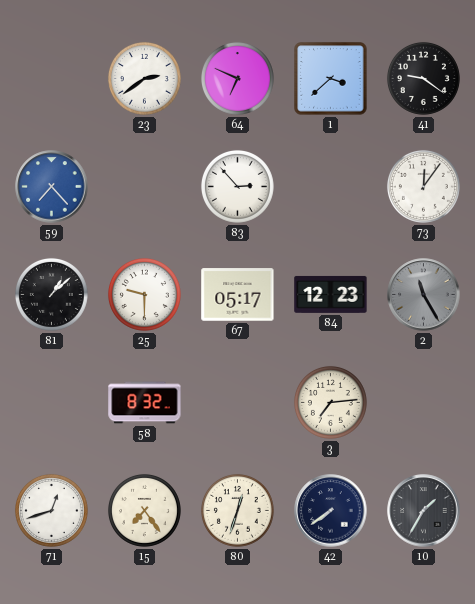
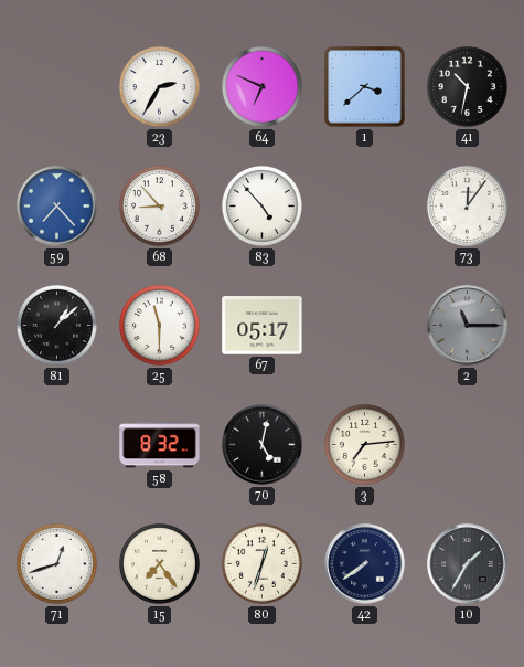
23: 2:39 -> 2:35
41: 9:21 -> 10:32
68: none -> 8:53
83: 2:53 -> 4:53
25: 9:30 -> 11:30
84: 12:23 -> none
2: 11:25 -> 11:15
70: none -> 5:02
